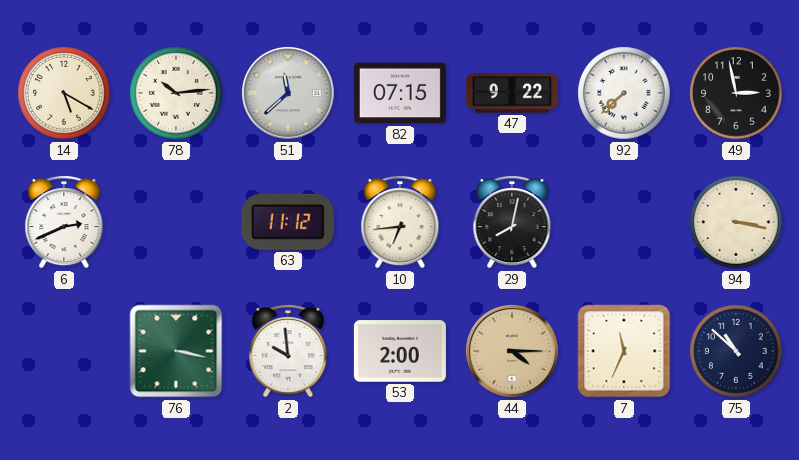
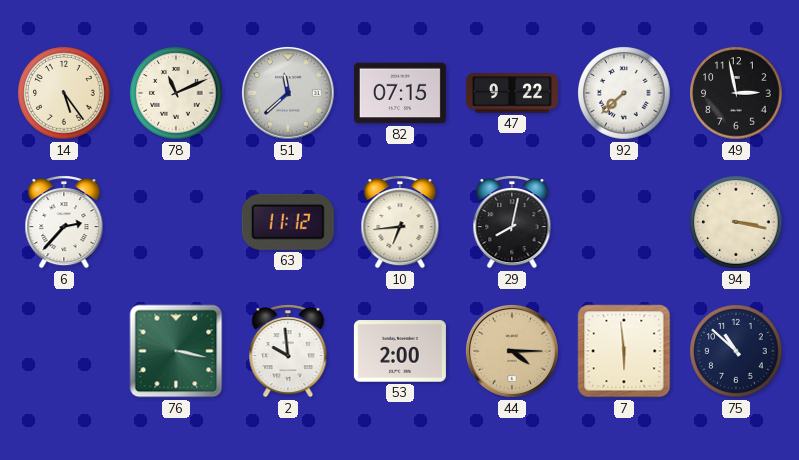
14: 5:20 -> 5:24
78: 10:14 -> 11:11
6: 2:41 -> 2:37
7: 11:34 -> 5:59
